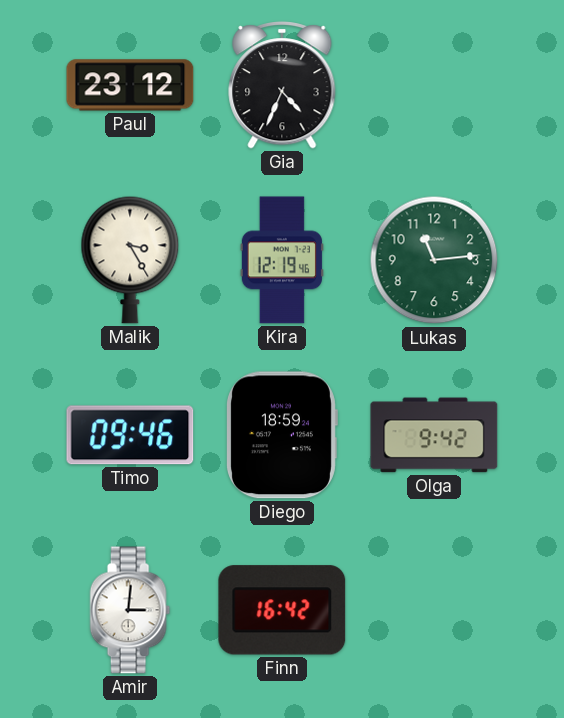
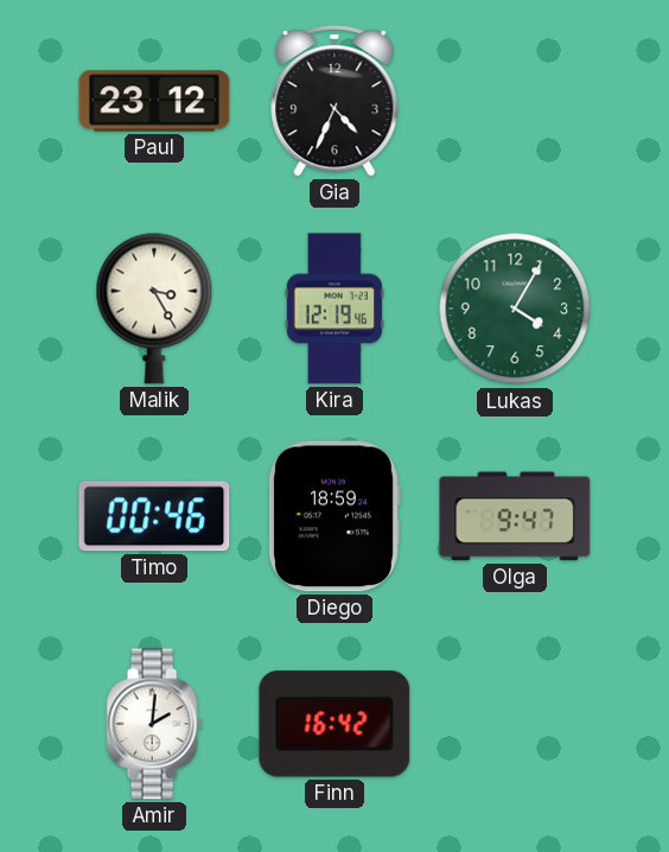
Lukas: 11:14 -> 4:05
Timo: 09:46 -> 00:46
Olga: 9:42 -> 9:47
Amir: 3:01 -> 2:01
